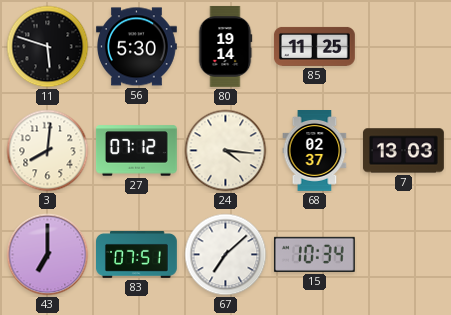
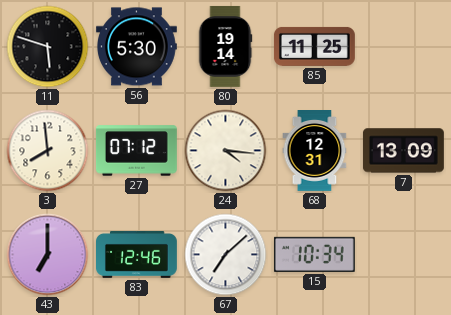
3: 8:01 -> 7:59
68: 02:37 -> 12:31
7: 13:03 -> 13:09
83: 07:51 -> 12:46
